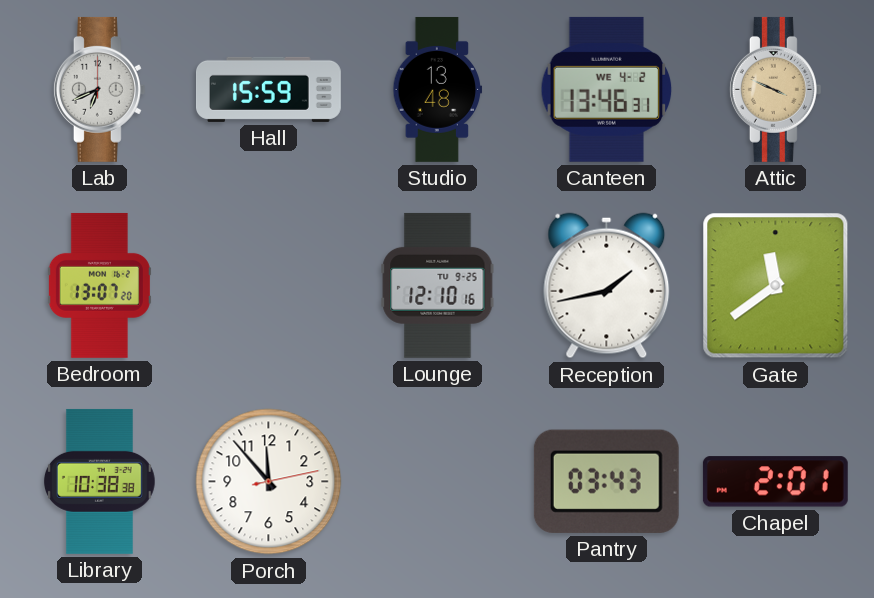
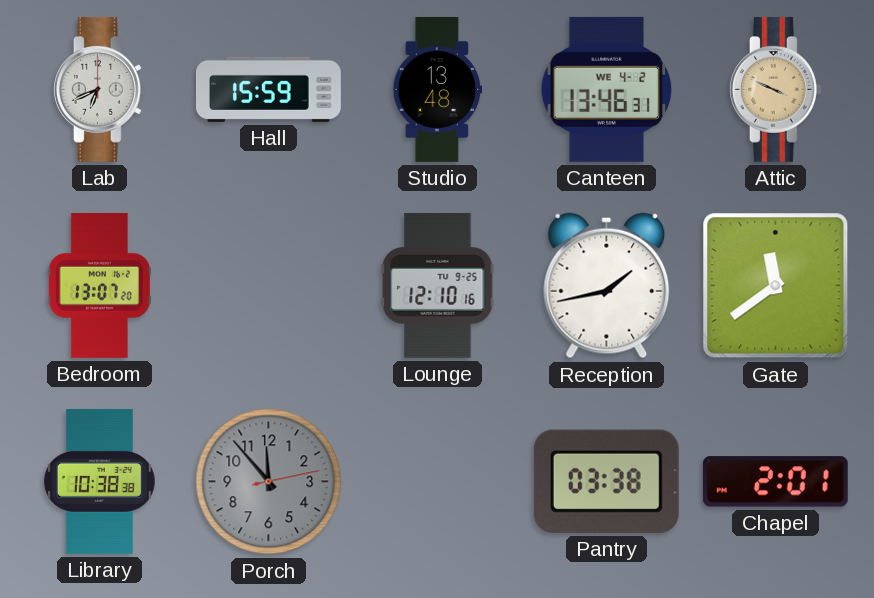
Porch dial: white -> grey
Pantry: 03:43 -> 03:38
